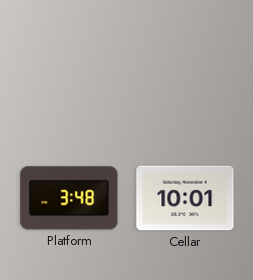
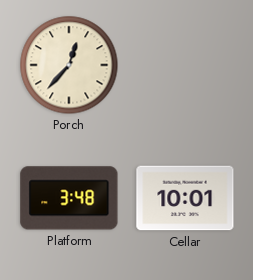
Porch: none -> 12:37
